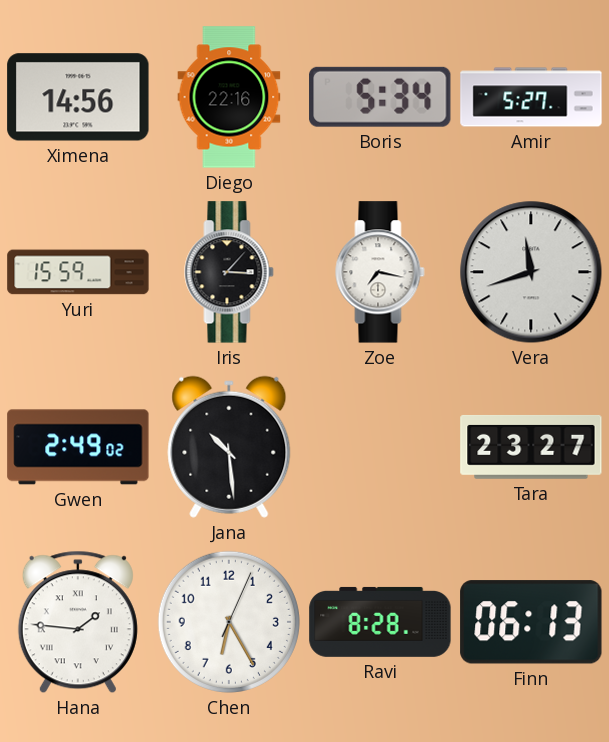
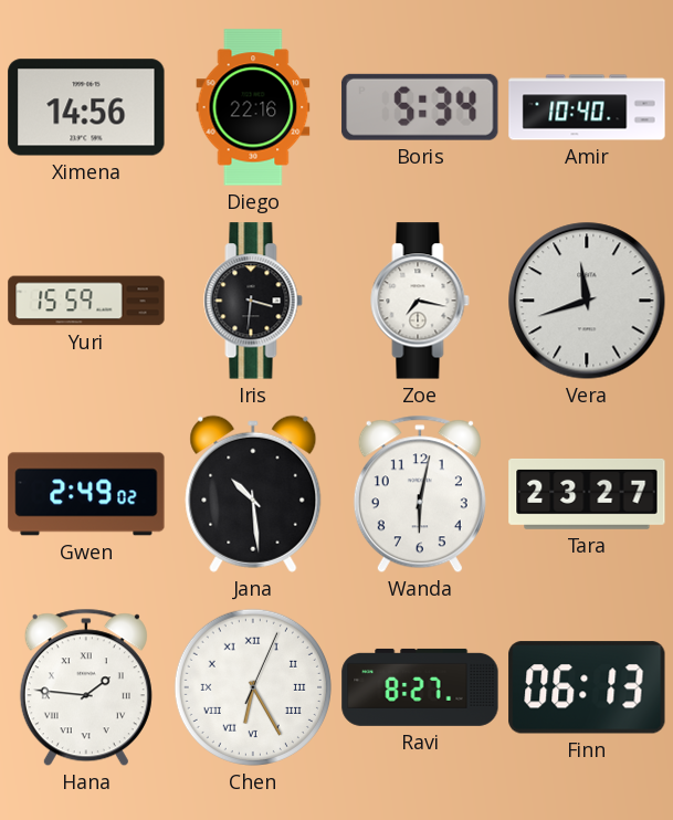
Amir: 5:27 -> 10:40
Iris: 3:07 -> 3:31
Wanda: none -> 6:02
Chen numerals: Arabic -> Roman
Ravi: 8:28 -> 8:27
